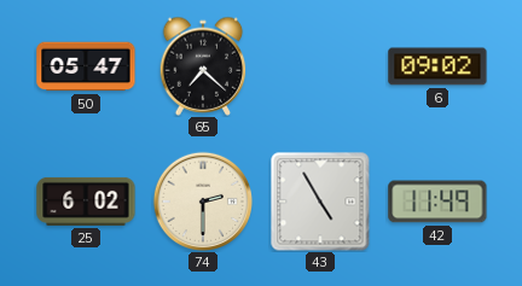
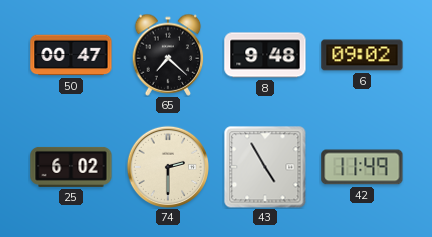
50: 05:47 -> 00:47
8: none -> 9:48
